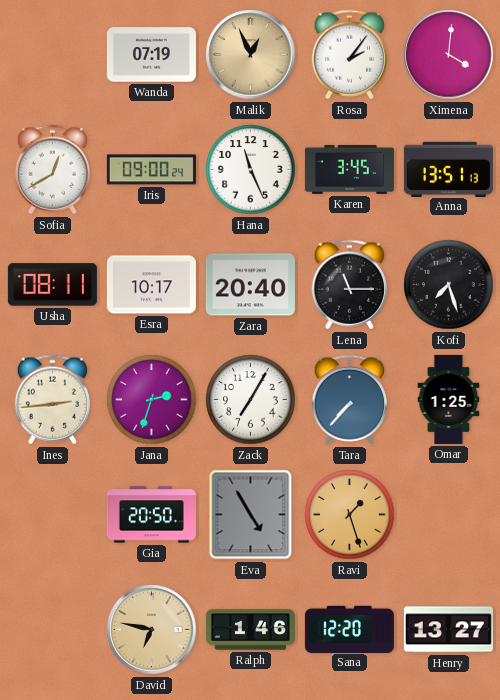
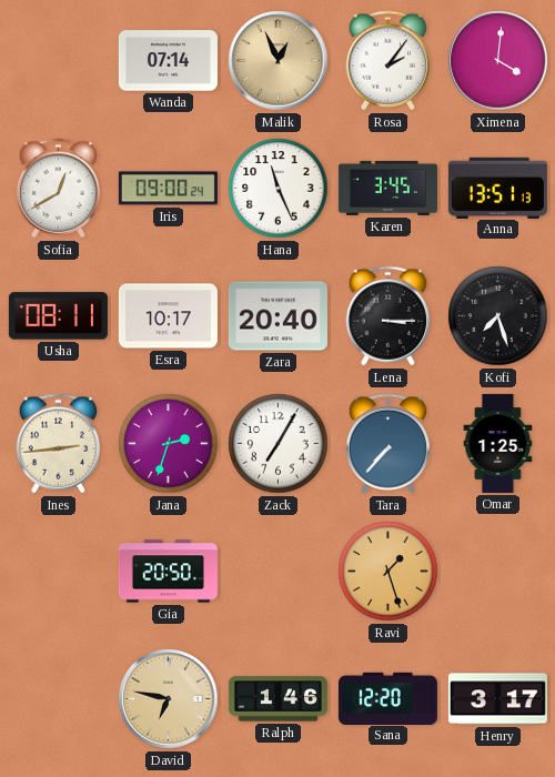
Wanda: 07:19 -> 07:14
Lena: 11:15 -> 3:15
Eva: 4:55 -> none
Henry: 13:27 -> 3:17
